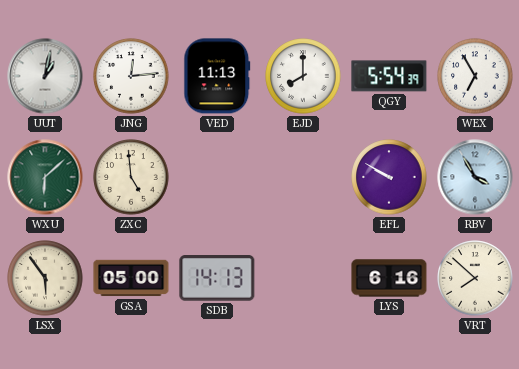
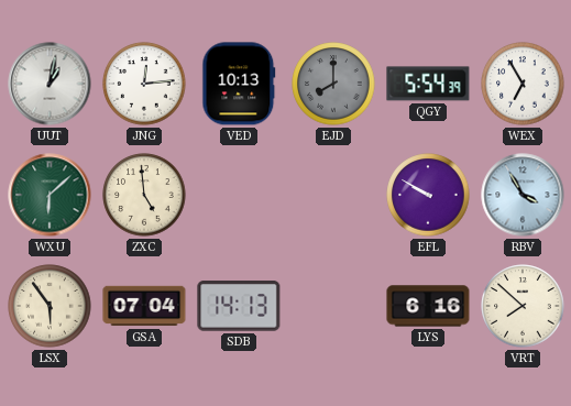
VED: 11:13 -> 10:13
EJD dial: white -> grey
GSA: 05:00 -> 07:04
